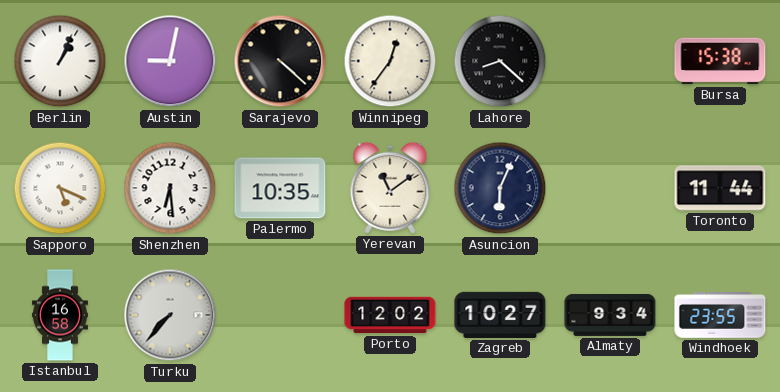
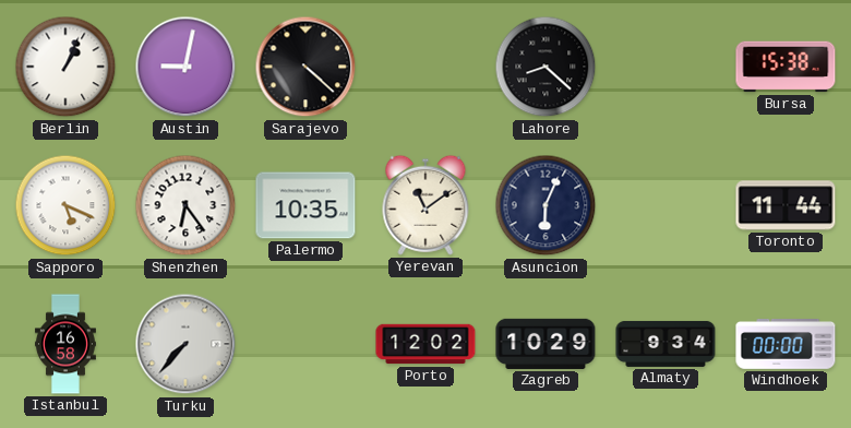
Winnipeg: 12:36 -> none
Shenzhen: 6:29 -> 6:24
Zagreb: 10:27 -> 10:29
Windhoek: 23:55 -> 00:00
